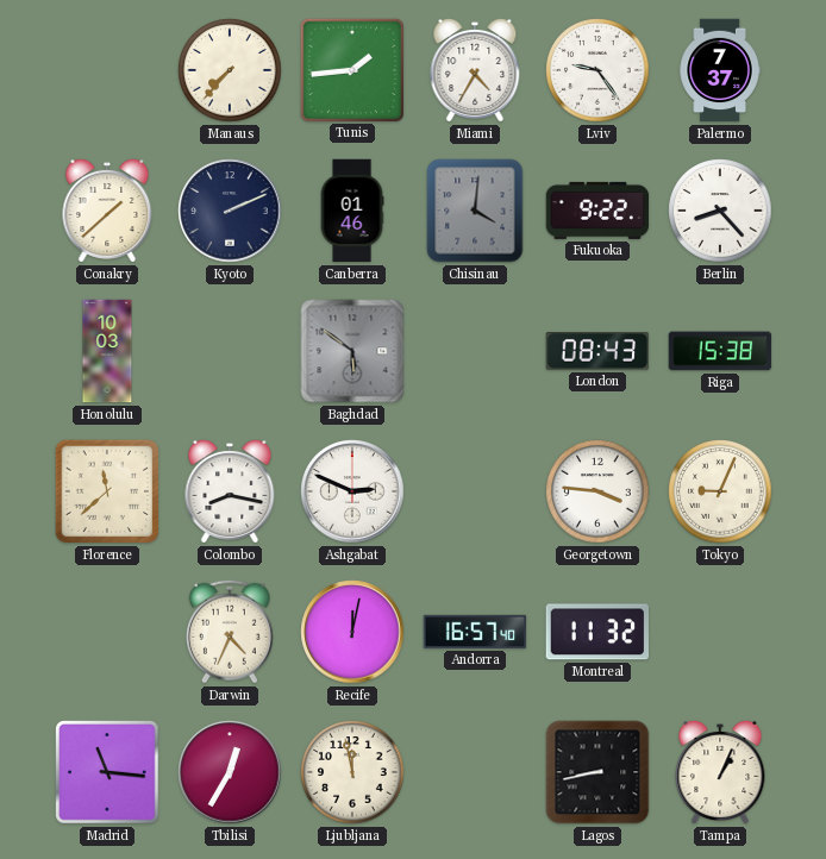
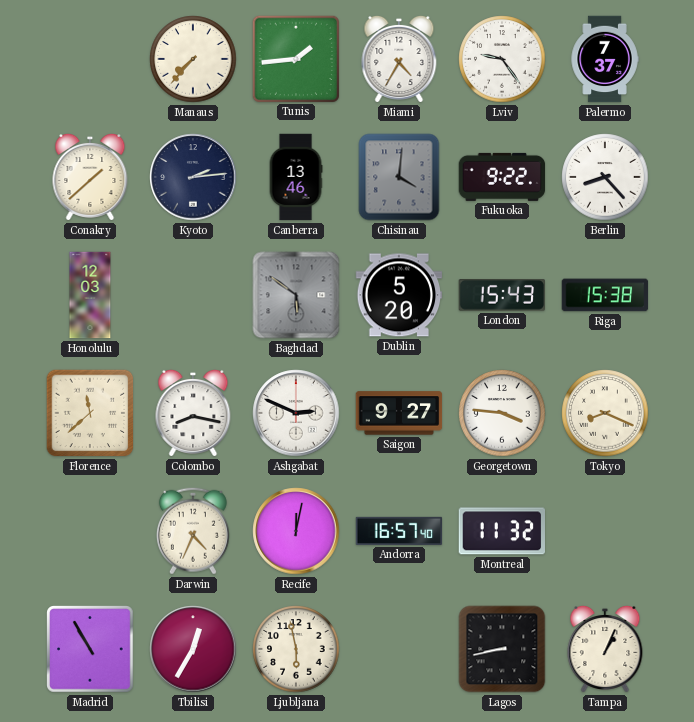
Kyoto: 2:11 -> 2:14
Canberra: 01:46 -> 13:46
Honolulu: 10:03 -> 12:03
Dublin: none -> 5:20
London: 08:43 -> 15:43
Saigon: none -> 9:27
Tokyo: 9:04 -> 8:19
Madrid: 11:16 -> 10:55
Ljubljana: 11:58 -> 5:58
